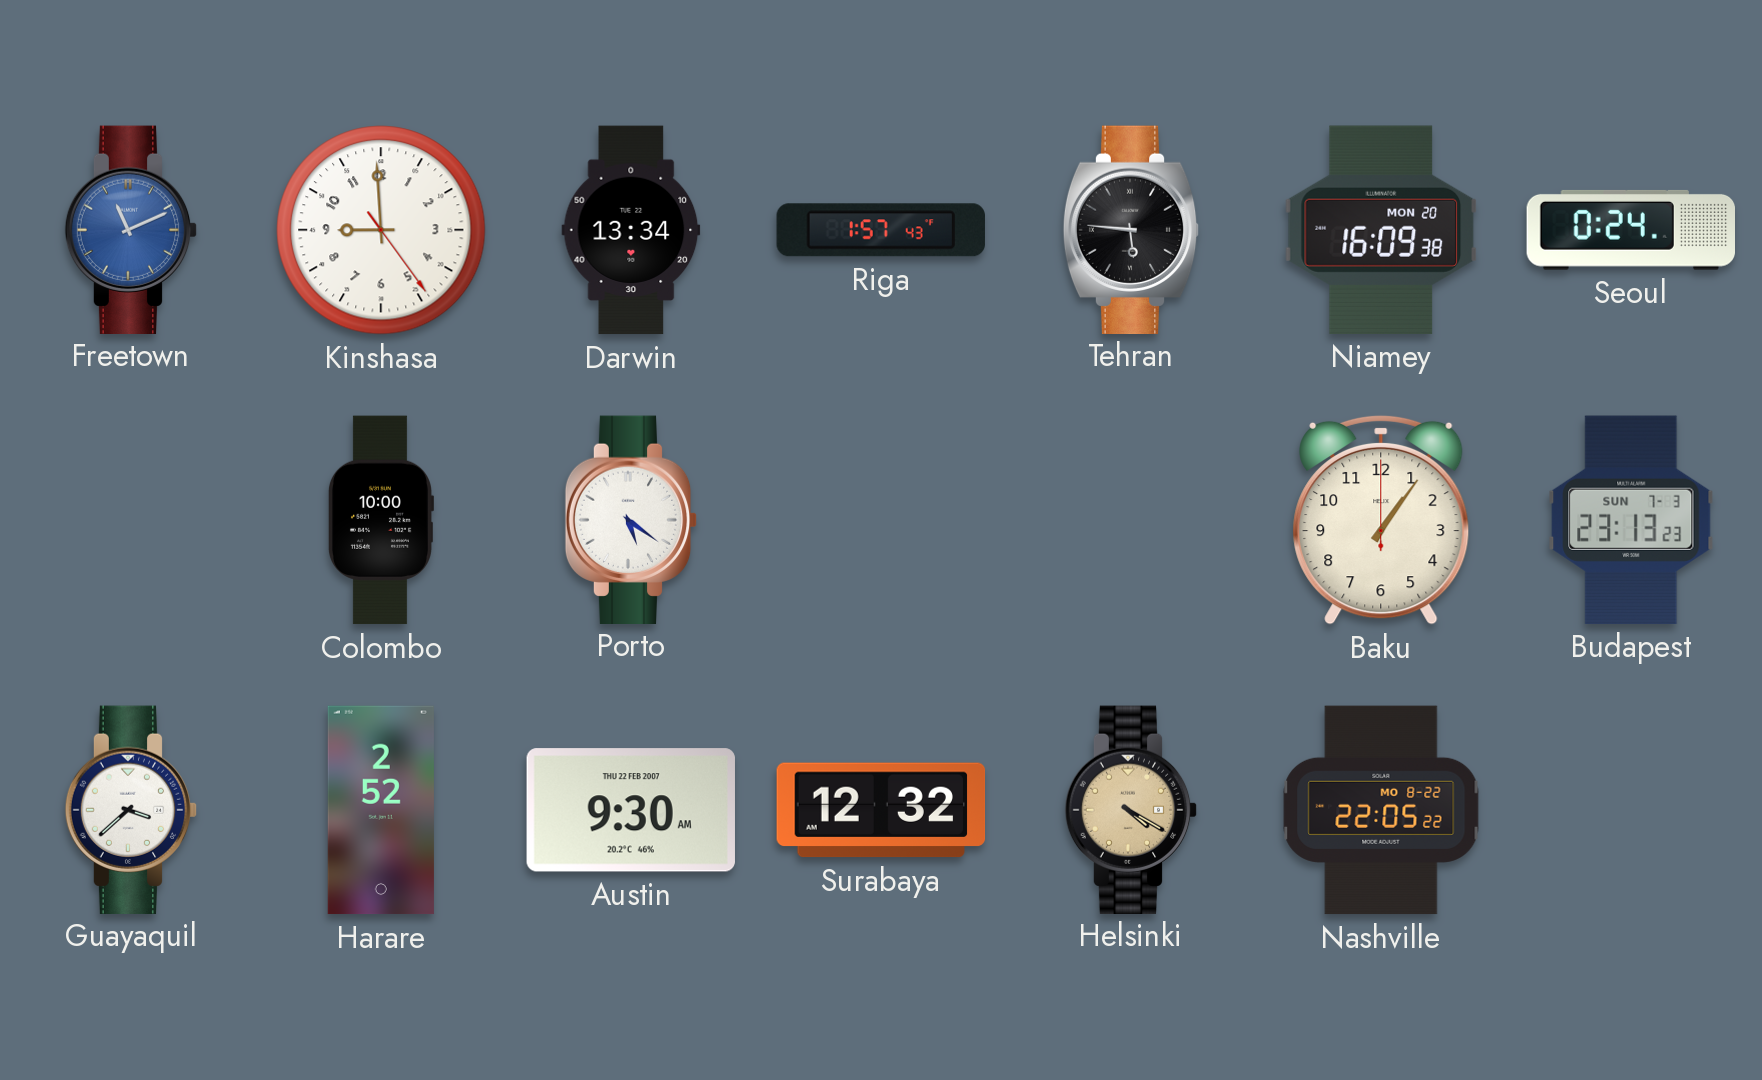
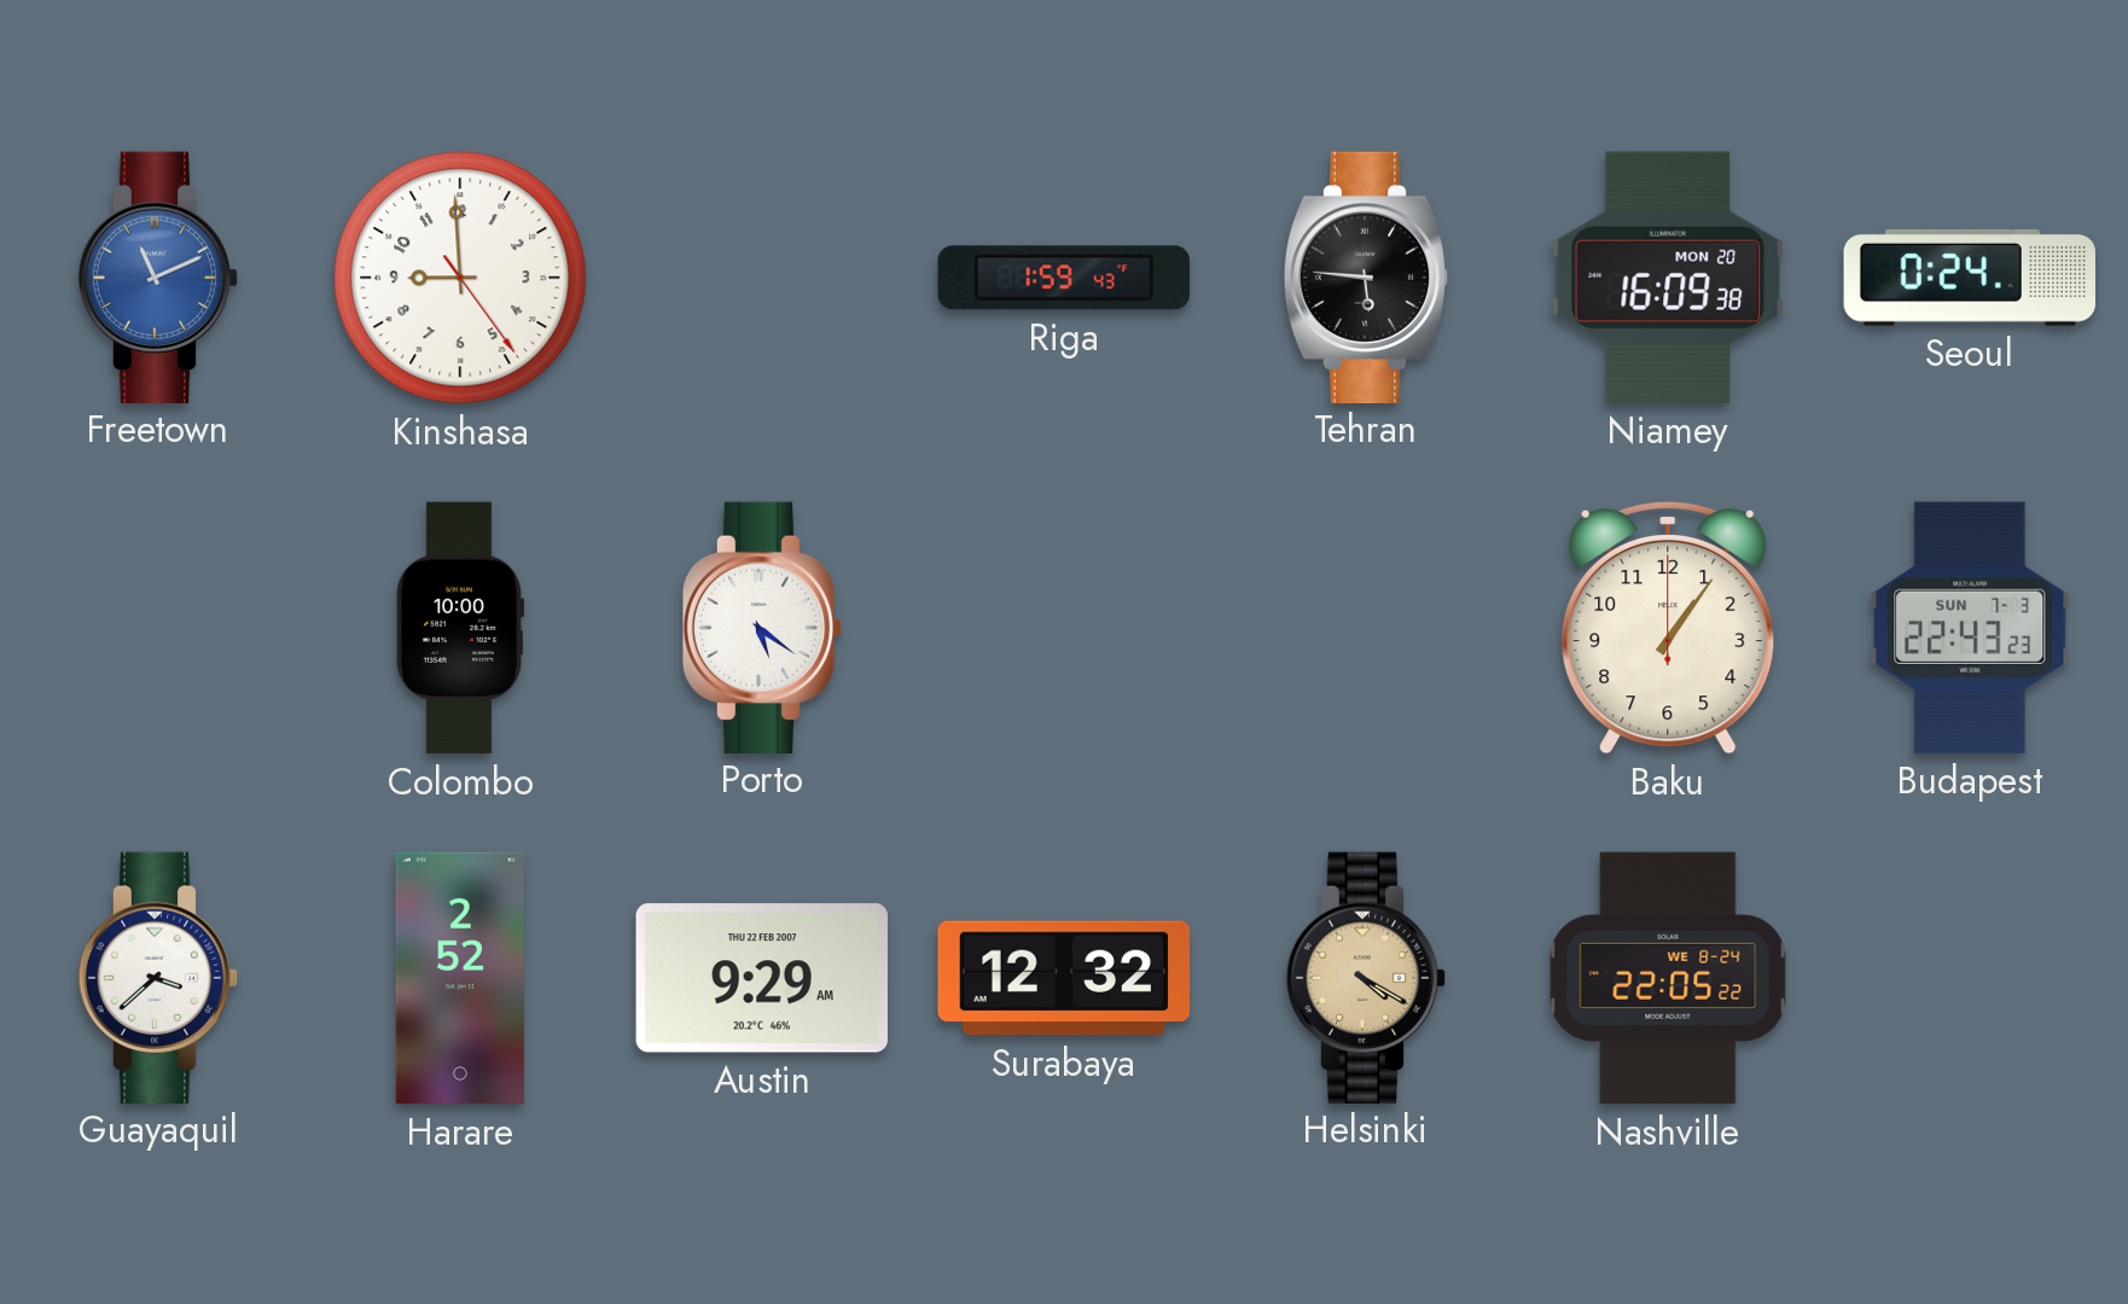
Darwin: 13:34 -> none
Riga: 1:57 -> 1:59
Budapest: 23:13 -> 22:43
Austin: 9:30 -> 9:29
Nashville date: MO 8-22 -> WE 8-24
